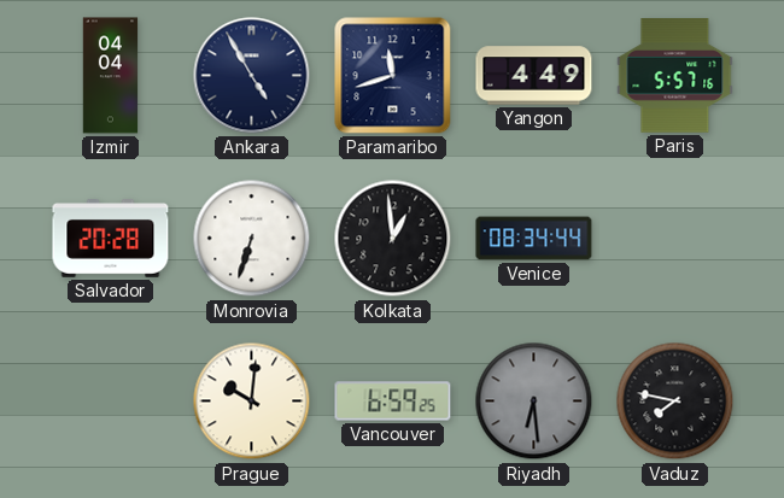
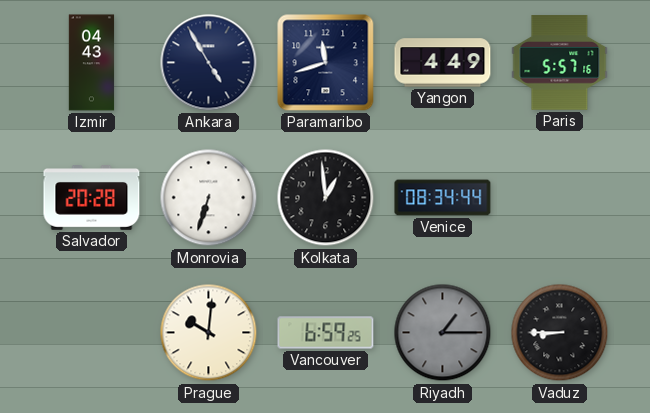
Izmir: 04:04 -> 04:43
Riyadh: 6:29 -> 1:15
Vaduz: 7:47 -> 8:45
